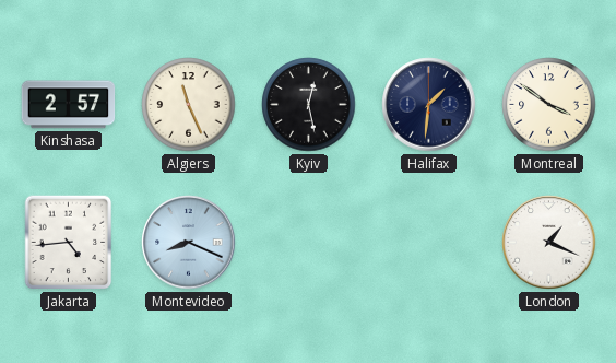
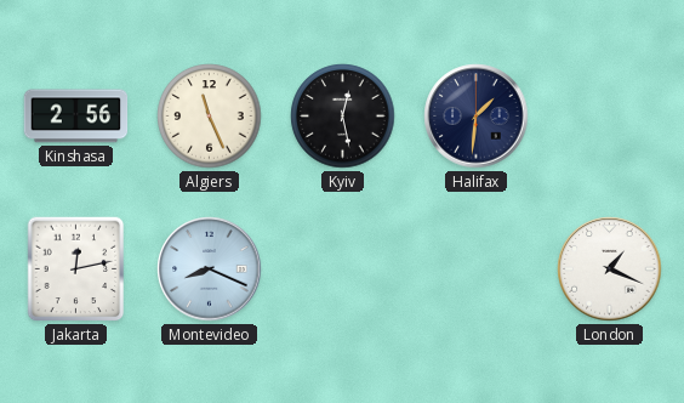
Kinshasa: 2:57 -> 2:56
Montreal: 3:51 -> none
Jakarta: 4:44 -> 12:13
